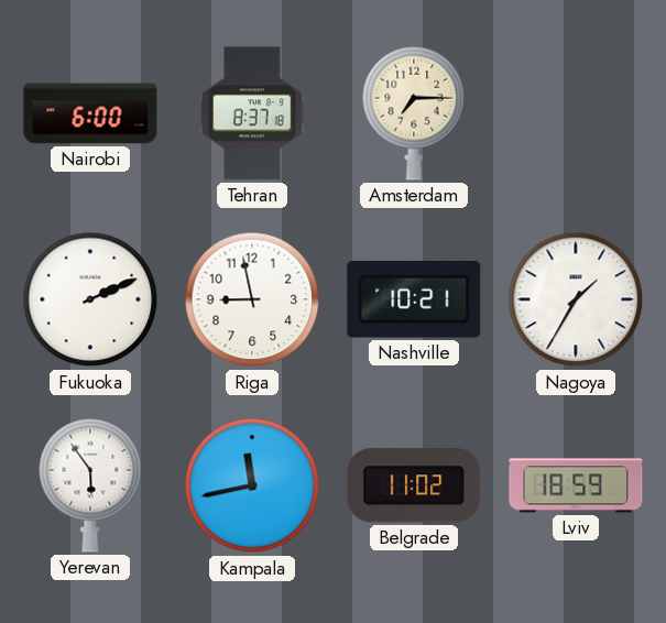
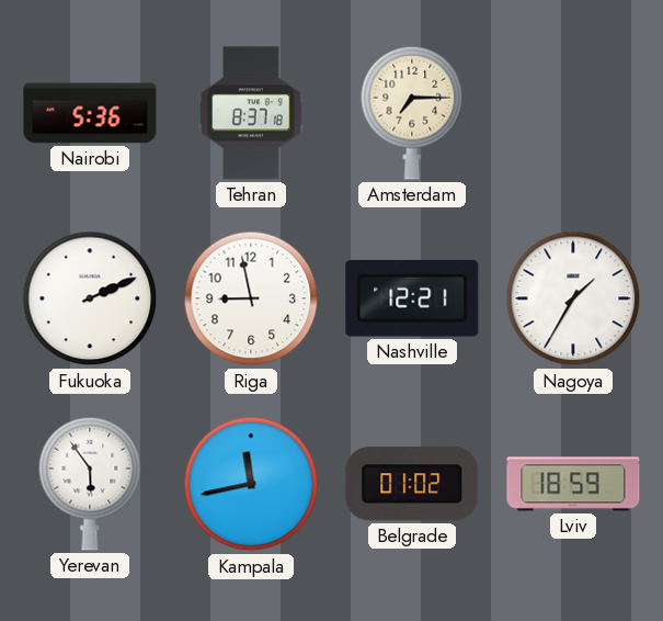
Nairobi: 6:00 -> 5:36
Nashville: 10:21 -> 12:21
Belgrade: 11:02 -> 01:02
